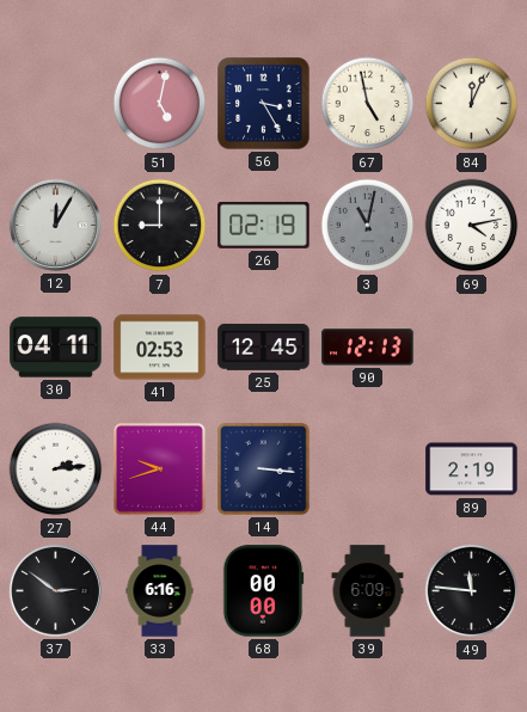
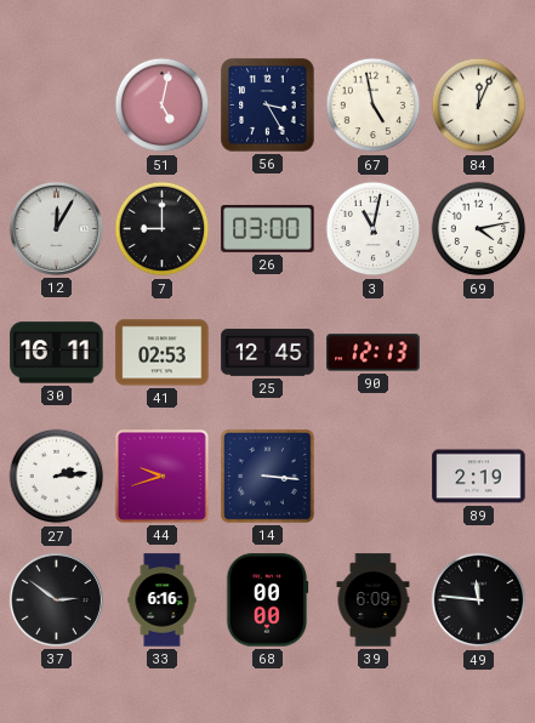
26: 02:19 -> 03:00
3 dial: grey -> white
30: 04:11 -> 16:11
